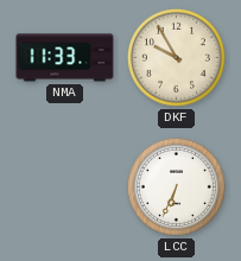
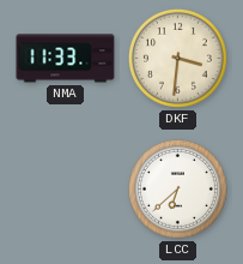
DKF: 9:55 -> 3:31
LCC: 6:34 -> 6:38
